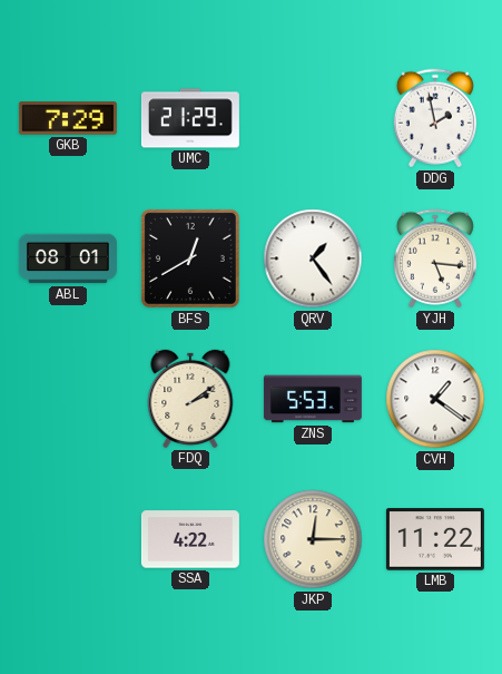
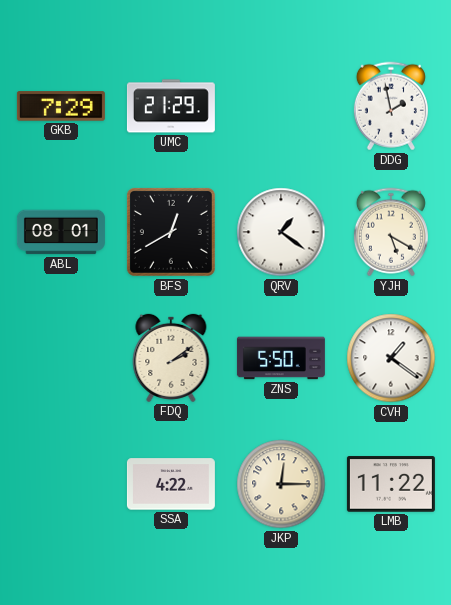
QRV: 1:24 -> 1:21
YJH: 5:16 -> 5:20
ZNS: 5:53 -> 5:50
